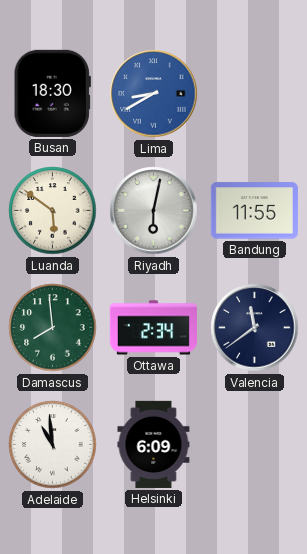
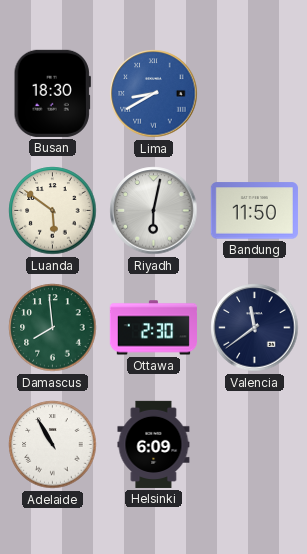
Bandung: 11:55 -> 11:50
Ottawa: 2:34 -> 2:30
Adelaide: 10:59 -> 10:55
